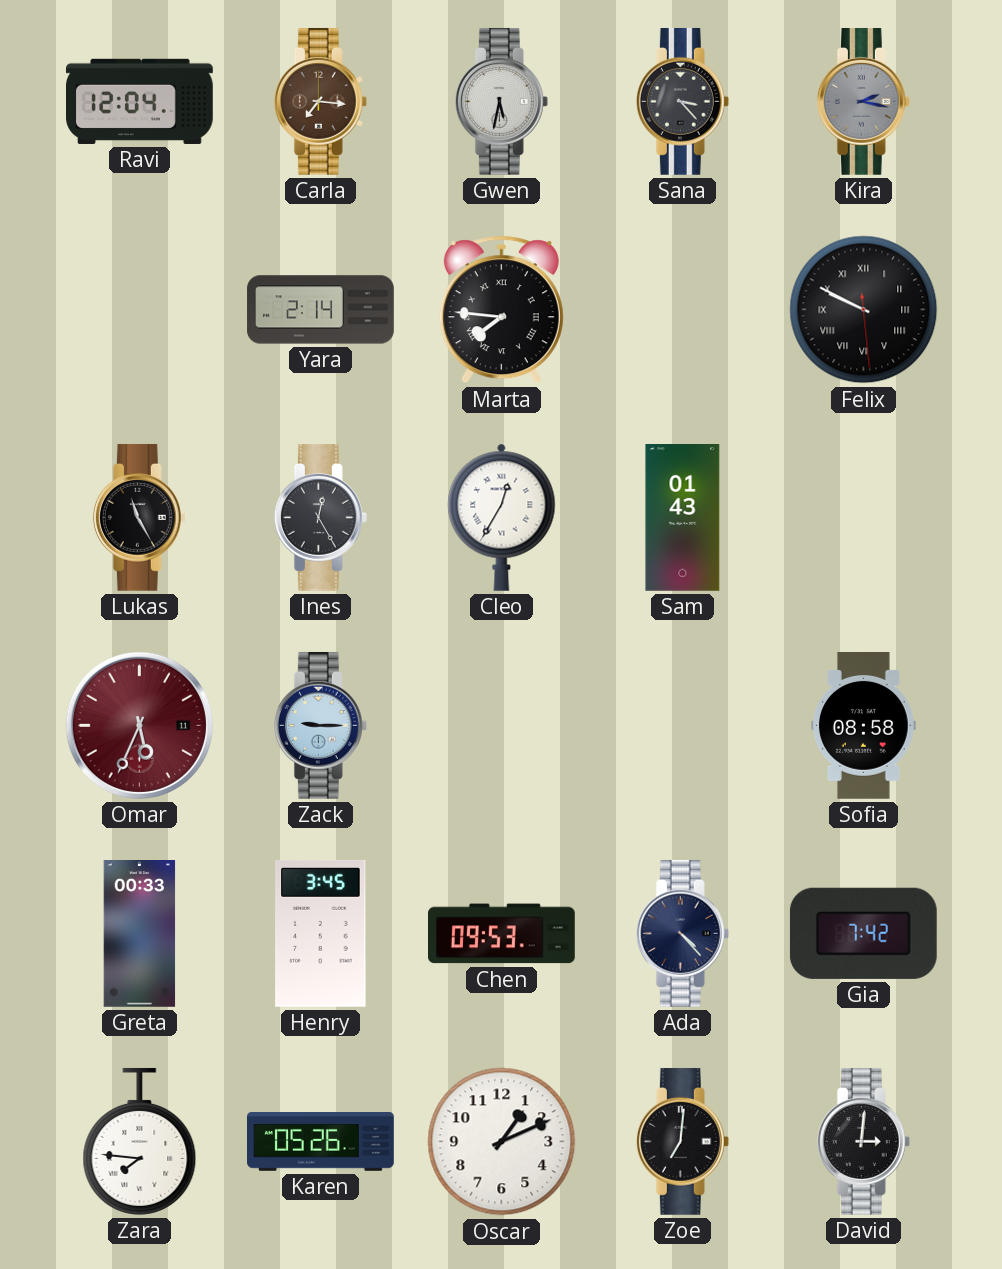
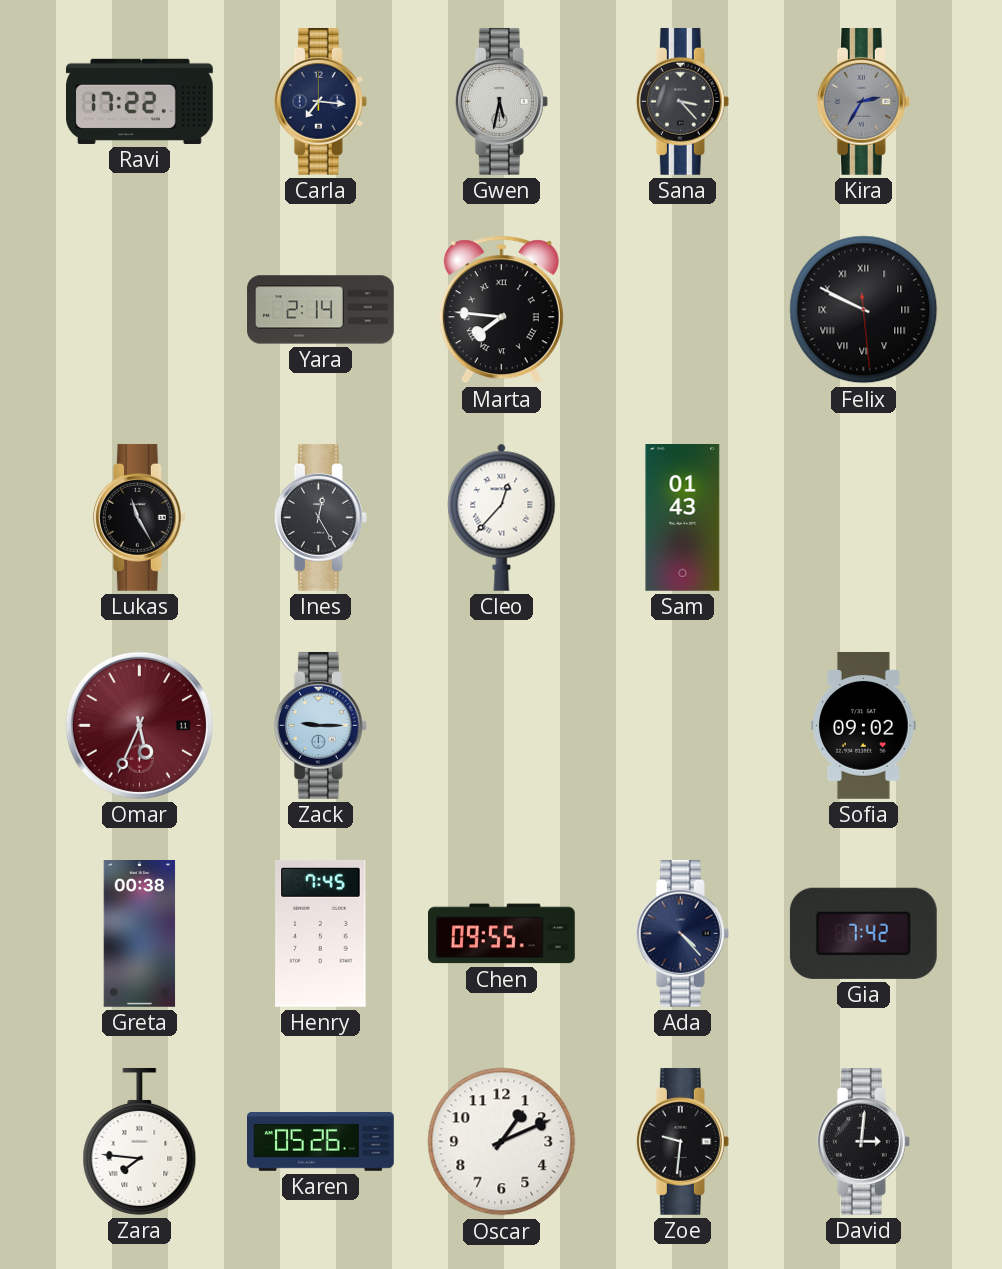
Ravi: 12:04 -> 17:22
Carla dial: brown -> navy
Kira: 2:17 -> 2:35
Cleo: 12:35 -> 12:37
Sofia: 08:58 -> 09:02
Greta: 00:33 -> 00:38
Henry: 3:45 -> 7:45
Chen: 09:53 -> 09:55
Zoe: 7:01 -> 9:31
